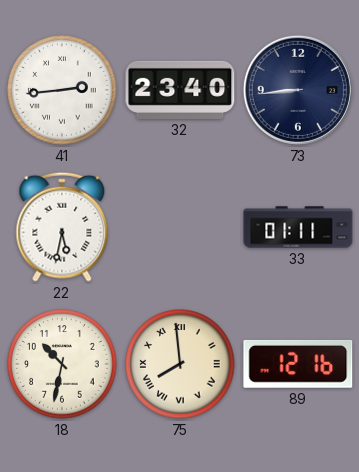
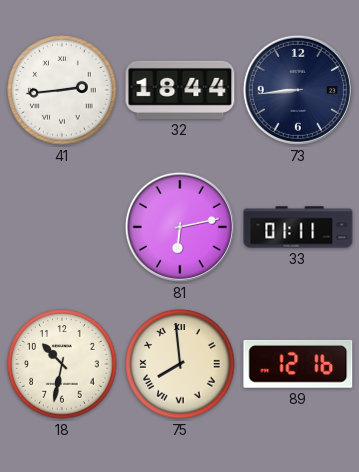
32: 23:40 -> 18:44
22: 5:32 -> none
81: none -> 6:13
